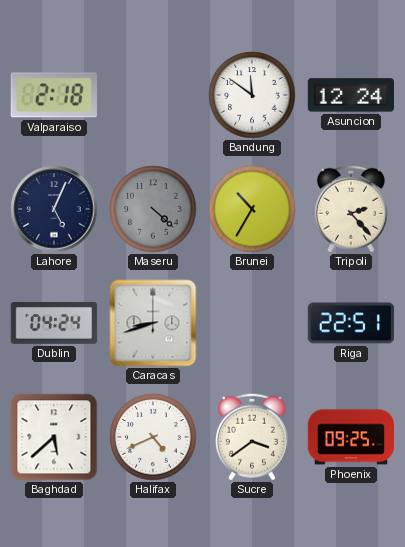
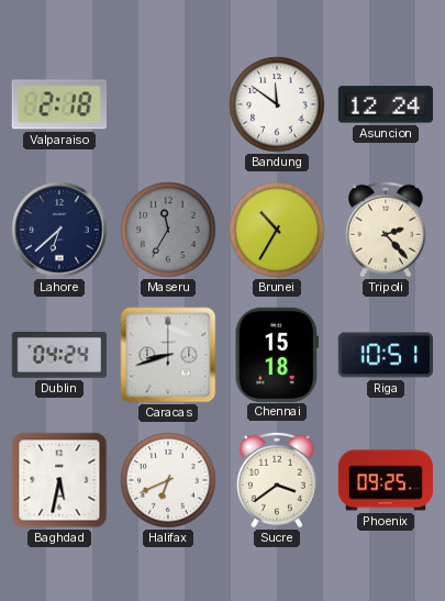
Lahore: 5:04 -> 6:38
Maseru: 4:22 -> 11:35
Chennai: none -> 15:18
Riga: 22:51 -> 10:51
Baghdad: 5:38 -> 5:32
Halifax: 4:41 -> 6:41
